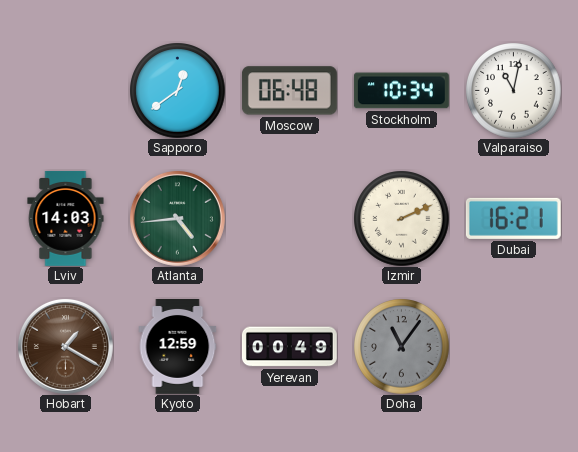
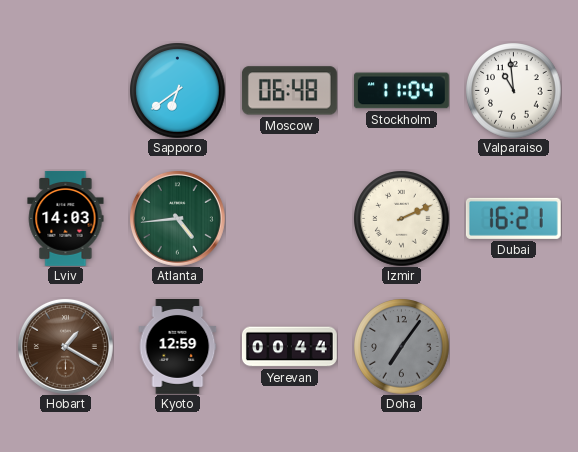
Sapporo: 12:39 -> 6:39
Stockholm: 10:34 -> 11:04
Valparaiso: 11:02 -> 10:59
Yerevan: 00:49 -> 00:44
Doha: 11:06 -> 7:06
